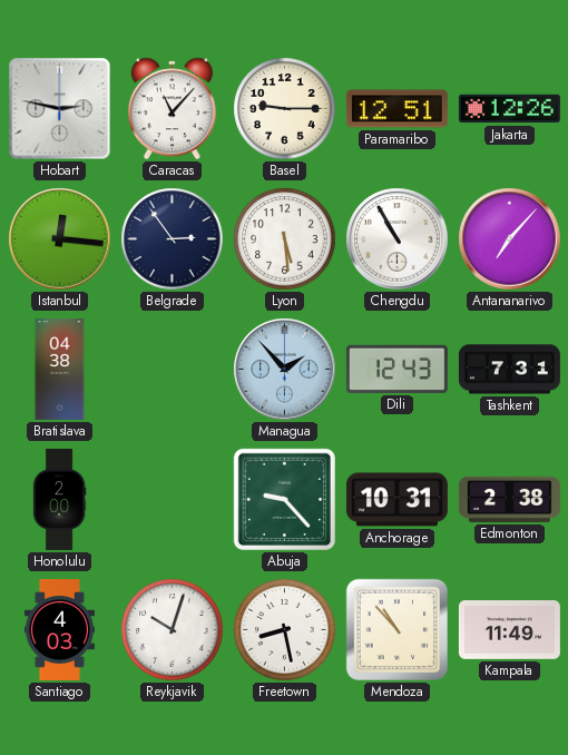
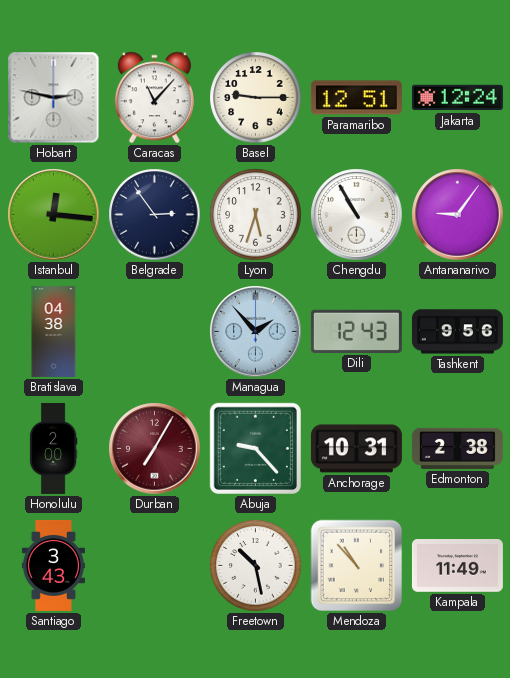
Jakarta: 12:26 -> 12:24
Lyon: 5:29 -> 5:33
Antananarivo: 7:07 -> 9:06
Tashkent: 7:31 -> 9:56
Durban: none -> 7:05
Santiago: 4:03 -> 3:43
Reykjavik: 10:03 -> none
Freetown: 8:28 -> 10:28
